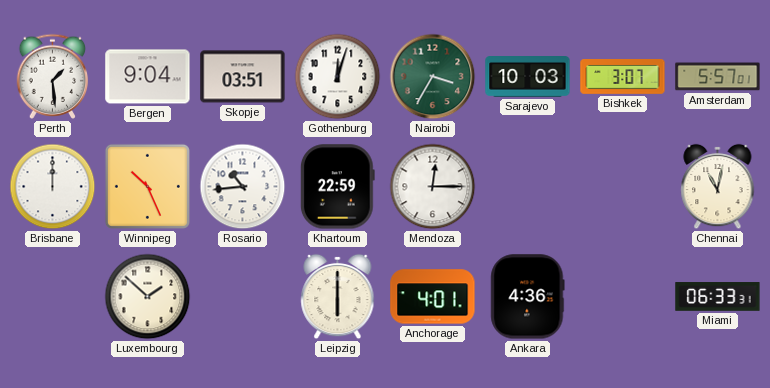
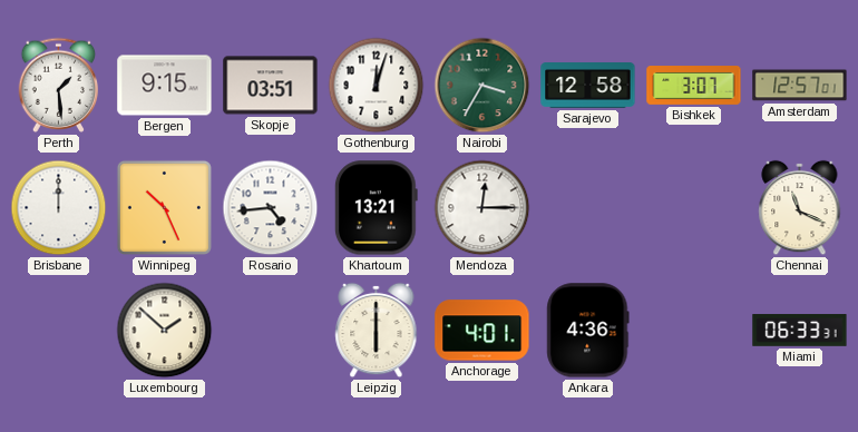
Bergen: 9:04 -> 9:15
Sarajevo: 10:03 -> 12:58
Amsterdam: 5:57 -> 12:57
Rosario: 10:44 -> 4:44
Khartoum: 22:59 -> 13:21
Chennai: 11:02 -> 11:19
